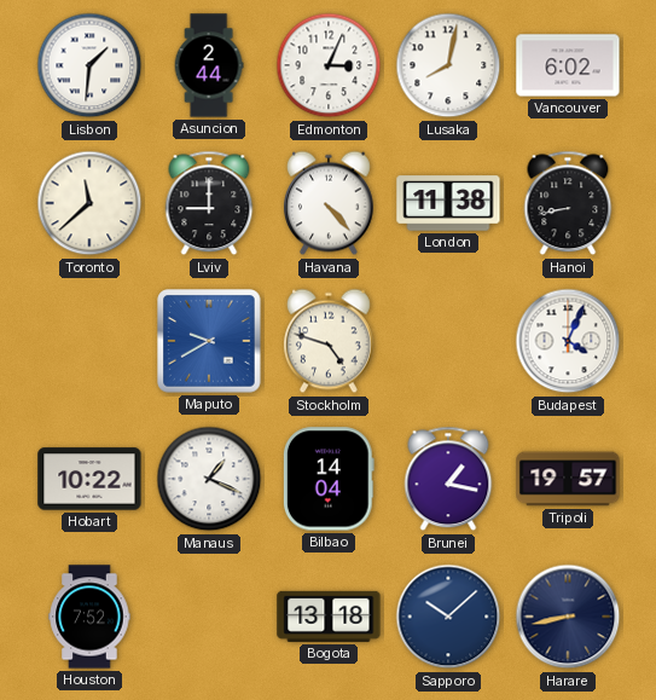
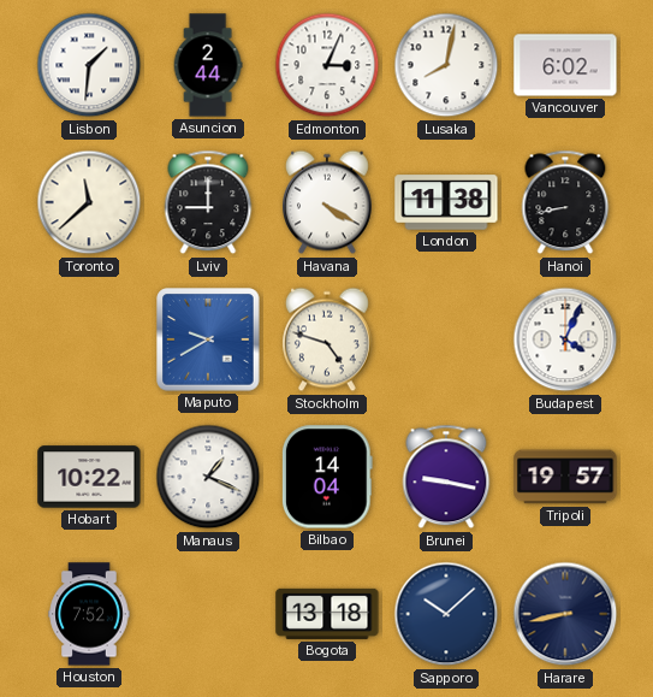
Havana: 4:23 -> 4:20
Brunei: 1:17 -> 9:17
